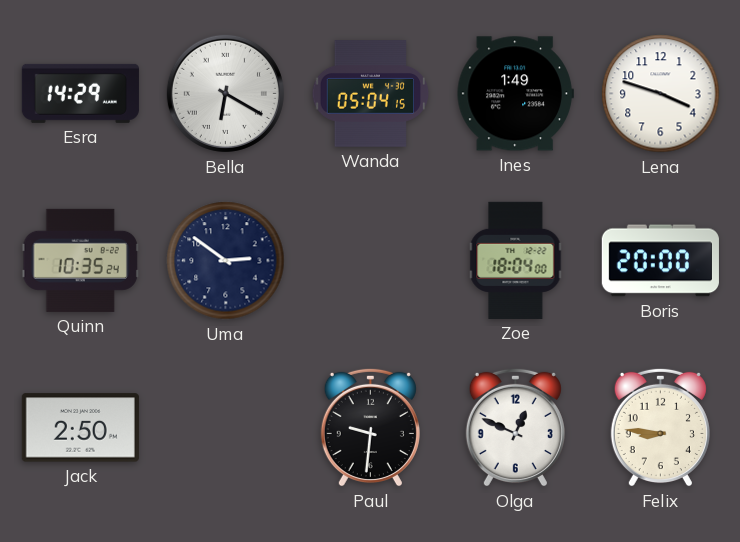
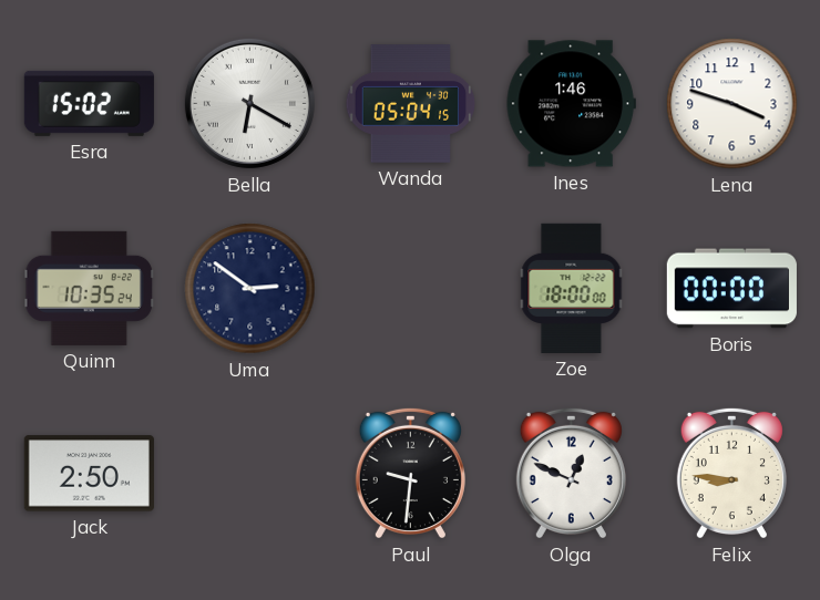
Esra: 14:29 -> 15:02
Ines: 1:49 -> 1:46
Zoe: 18:04 -> 18:00
Boris: 20:00 -> 00:00
